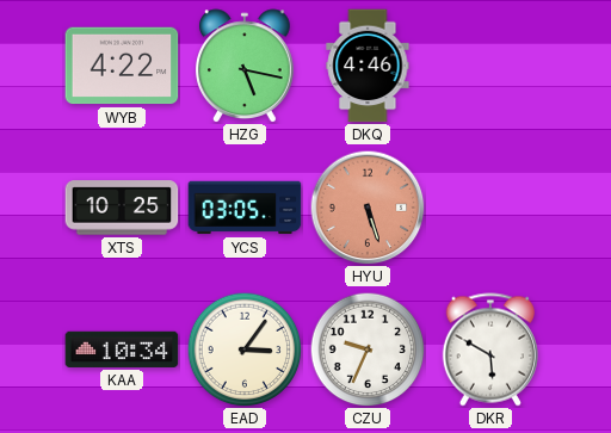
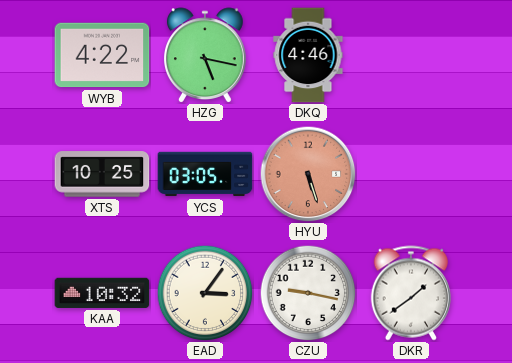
KAA: 10:34 -> 10:32
CZU: 9:34 -> 9:17
DKR: 5:50 -> 1:39
